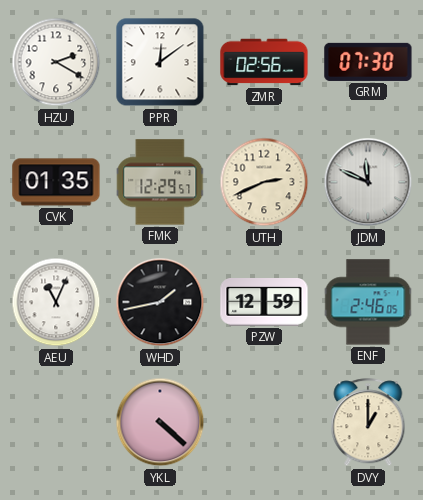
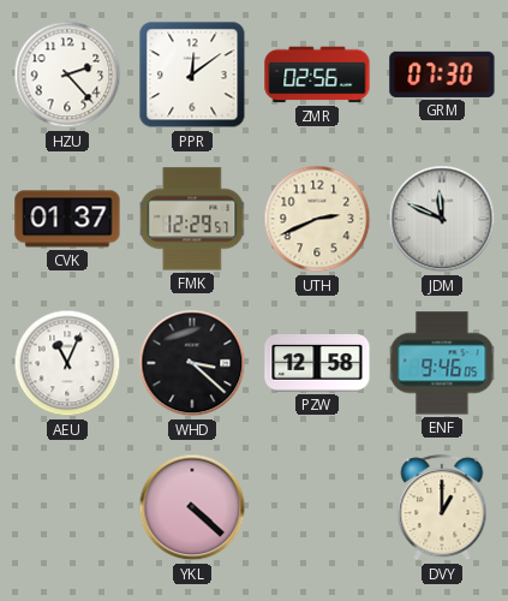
HZU: 2:20 -> 2:23
CVK: 01:35 -> 01:37
WHD: 1:43 -> 3:22
PZW: 12:59 -> 12:58
ENF: 2:46 -> 9:46
